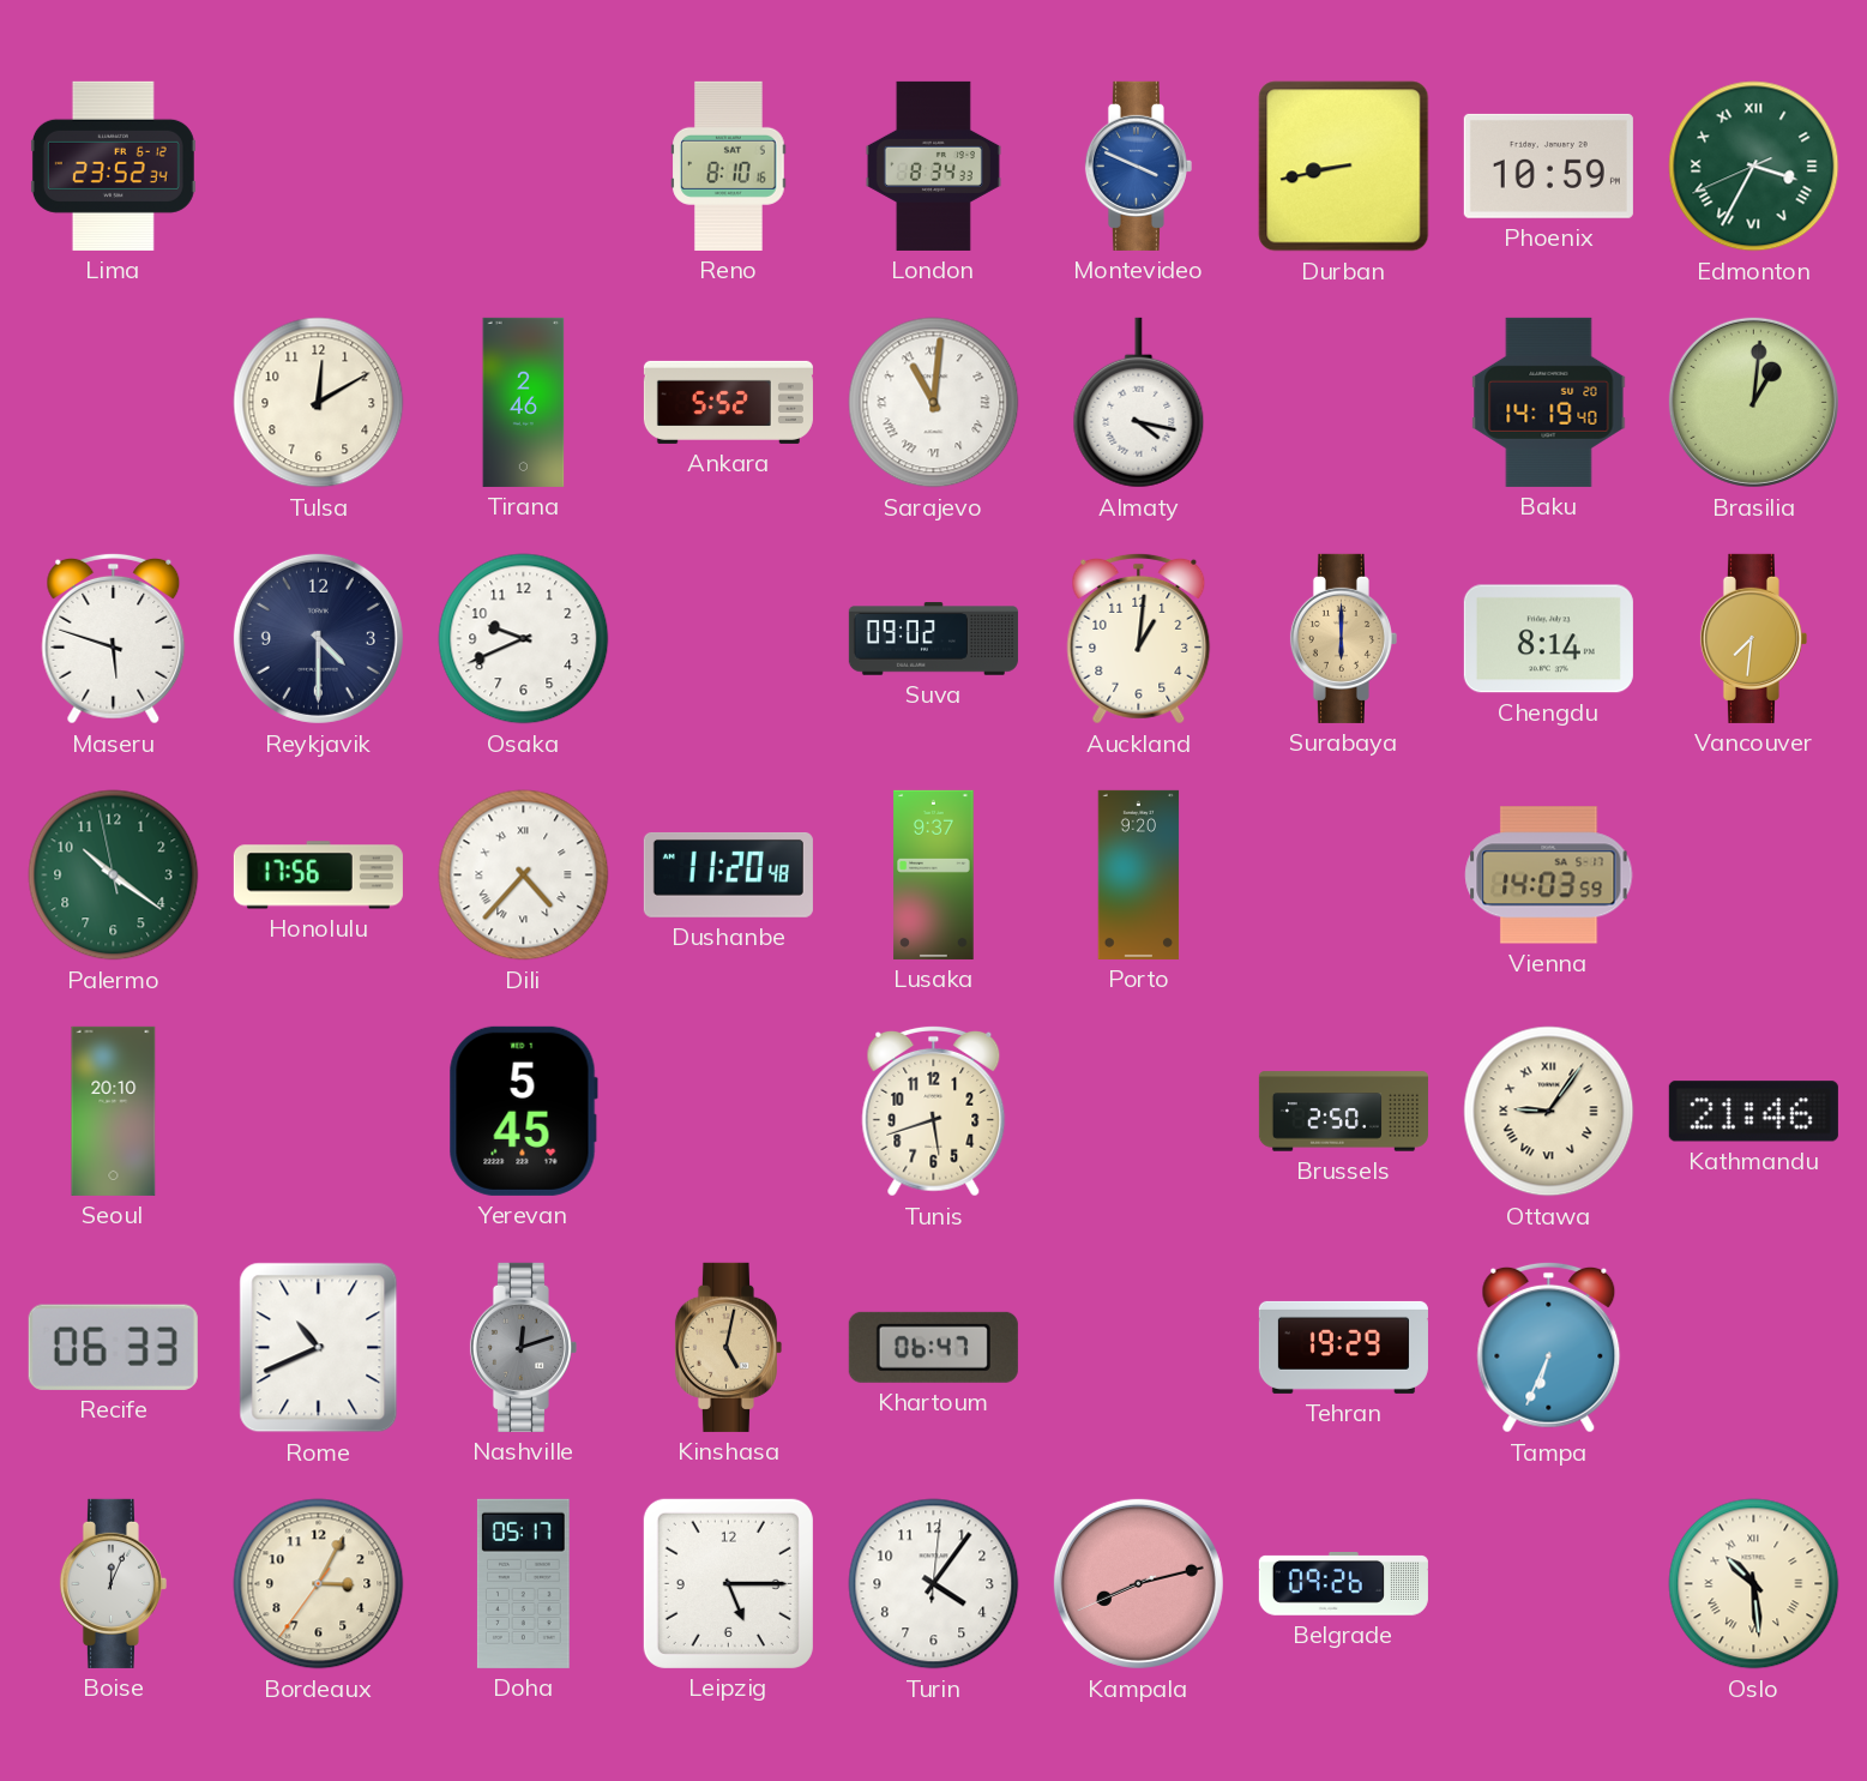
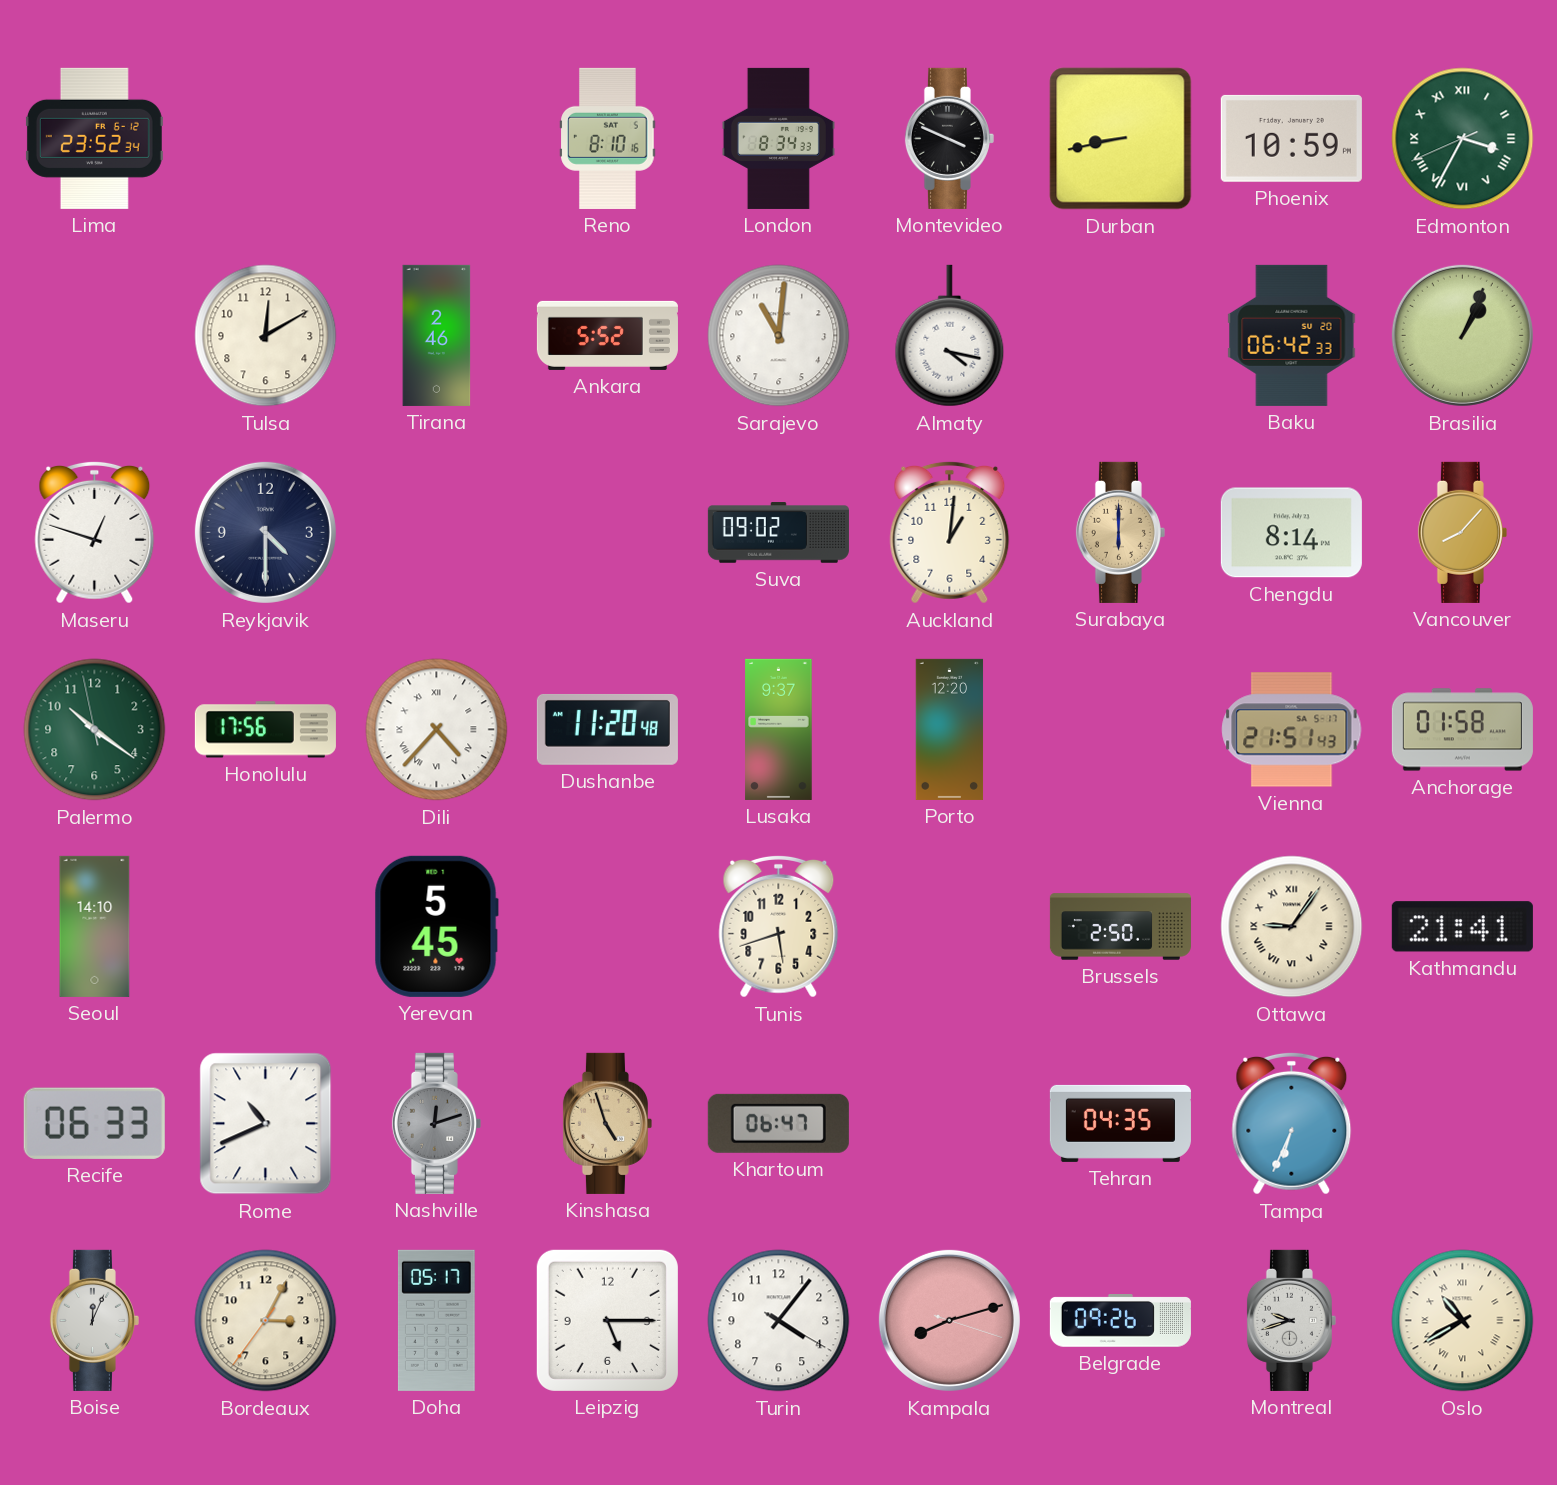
Montevideo dial: blue -> black
Sarajevo numerals: Roman -> Arabic
Baku: 14:19 -> 06:42
Brasilia: 1:01 -> 1:04
Maseru: 5:48 -> 12:48
Osaka: 9:41 -> none
Vancouver: 7:31 -> 8:07
Porto: 9:20 -> 12:20
Vienna: 14:03 -> 21:51
Anchorage: none -> 01:58
Seoul: 20:10 -> 14:10
Kathmandu: 21:46 -> 21:41
Kinshasa: 5:02 -> 4:57
Tehran: 19:29 -> 04:35
Turin: 4:06:01 -> 4:06:20
Kampala: 8:12:41 -> 8:12:18
Montreal: none -> 9:42
Oslo: 10:29 -> 10:40
